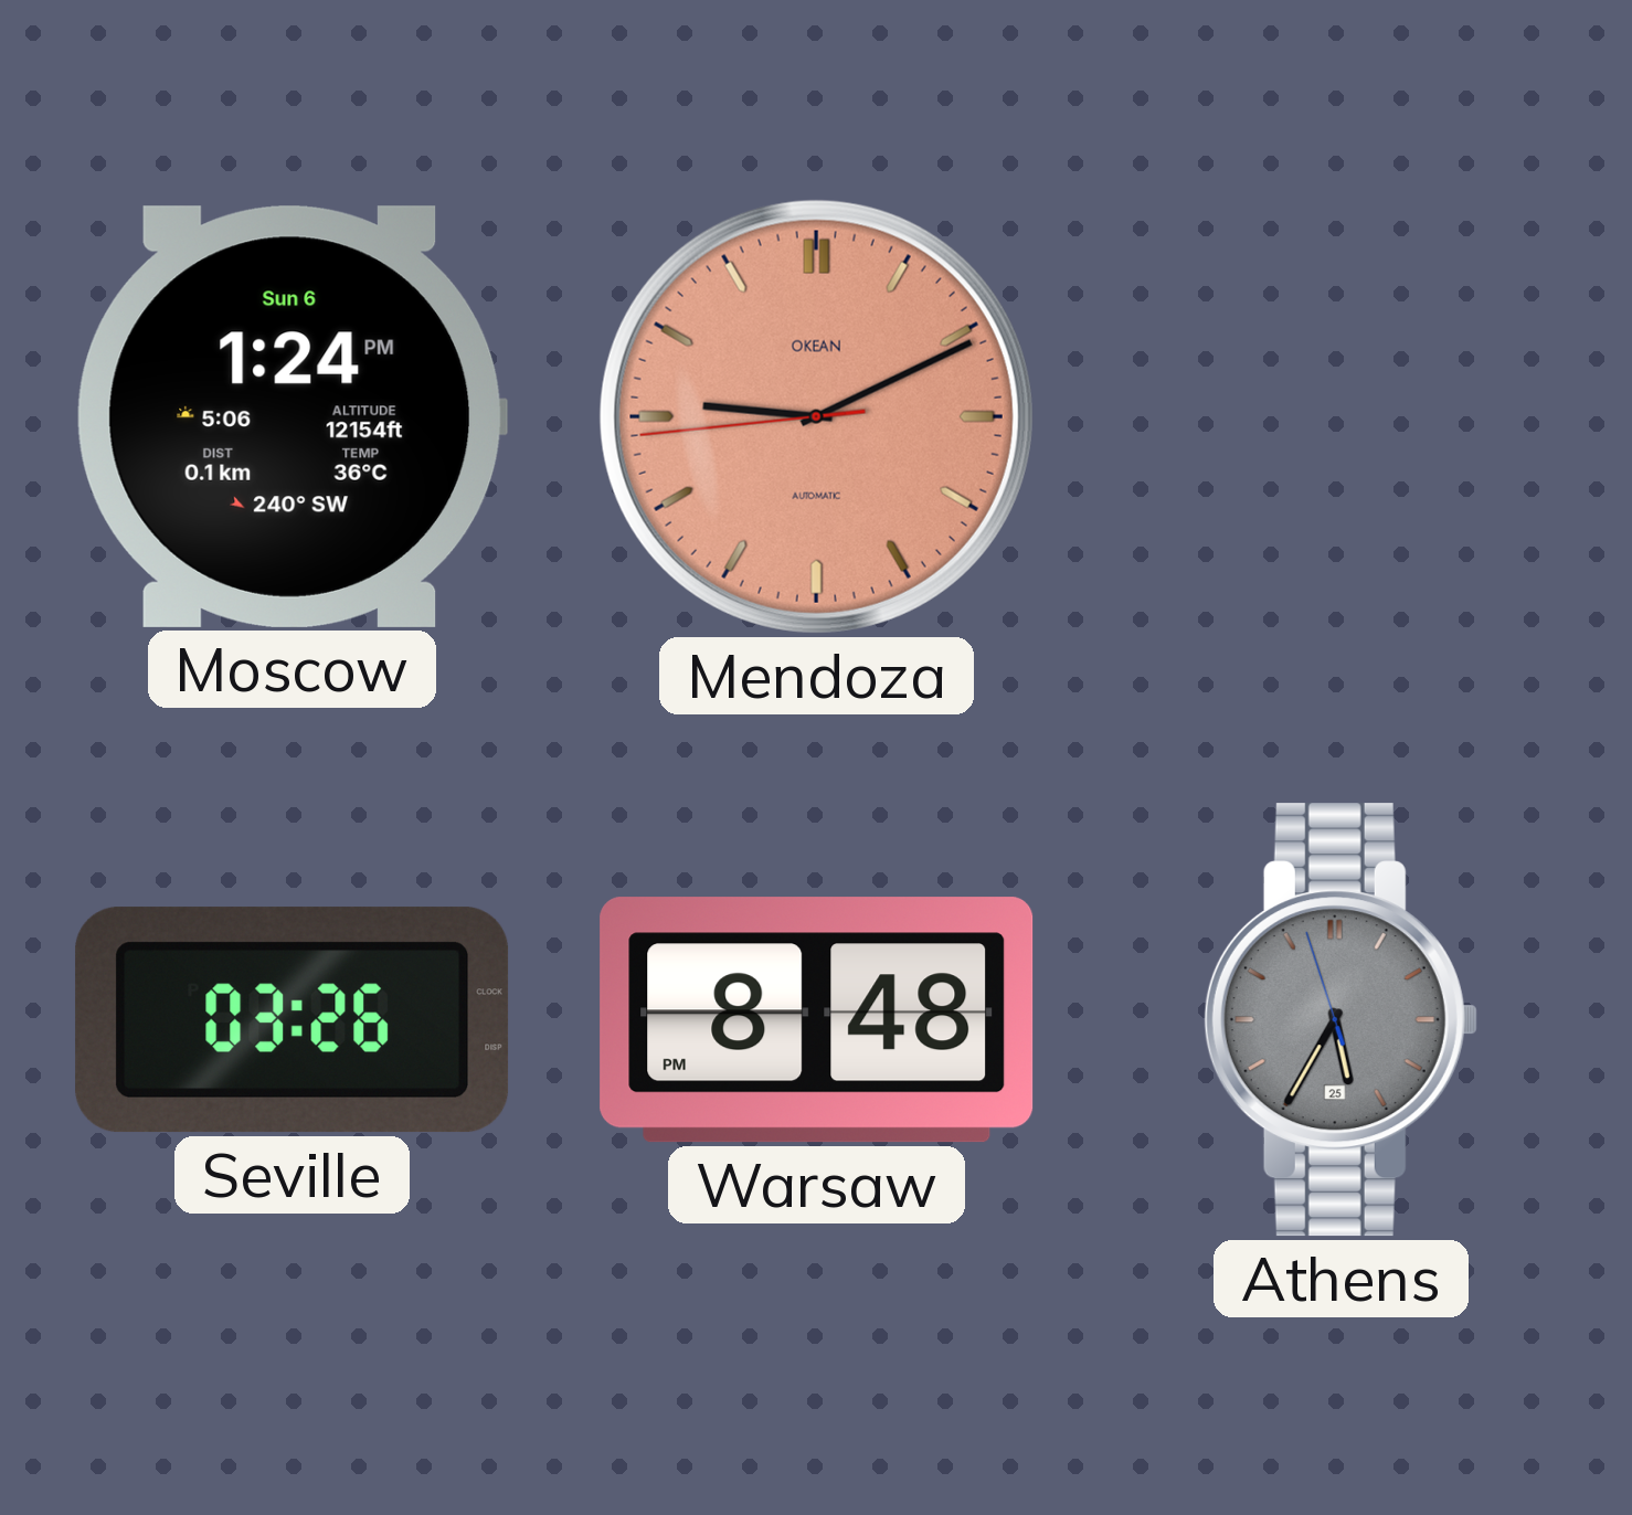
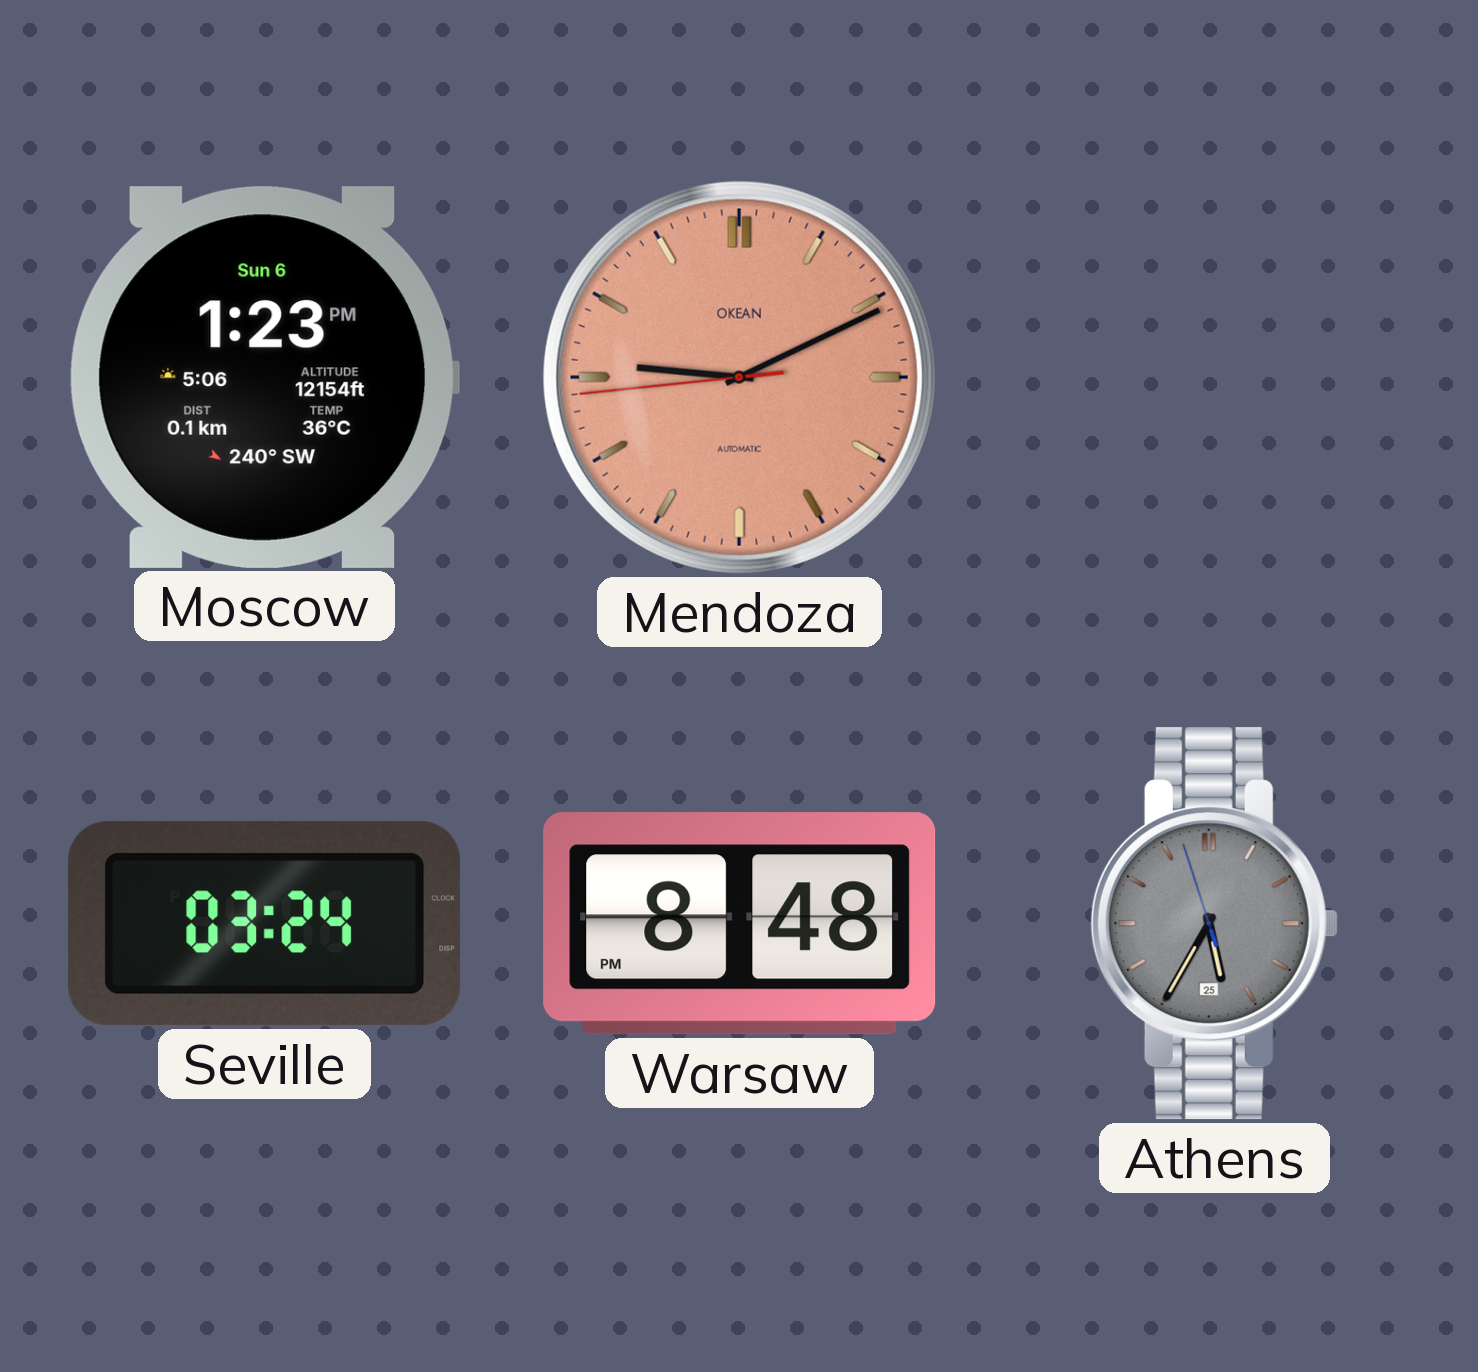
Moscow: 1:24 -> 1:23
Seville: 03:26 -> 03:24
